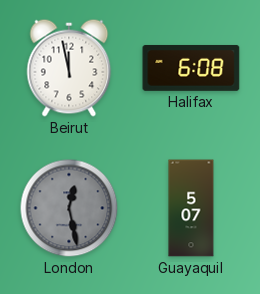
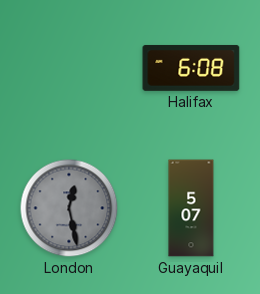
Beirut: 11:58 -> none
